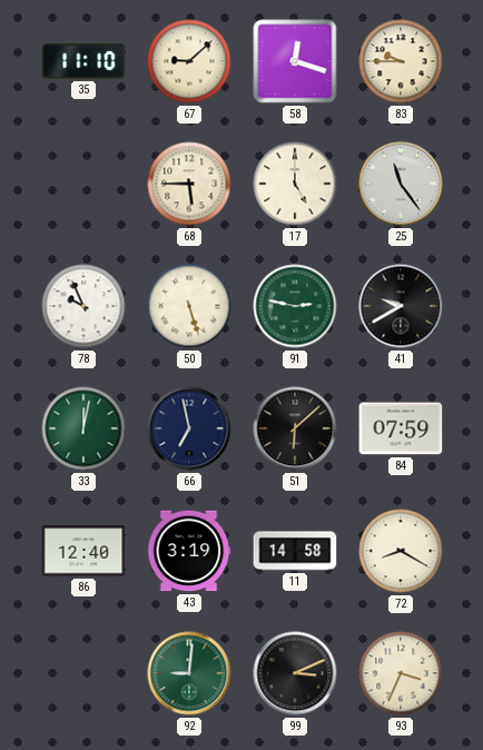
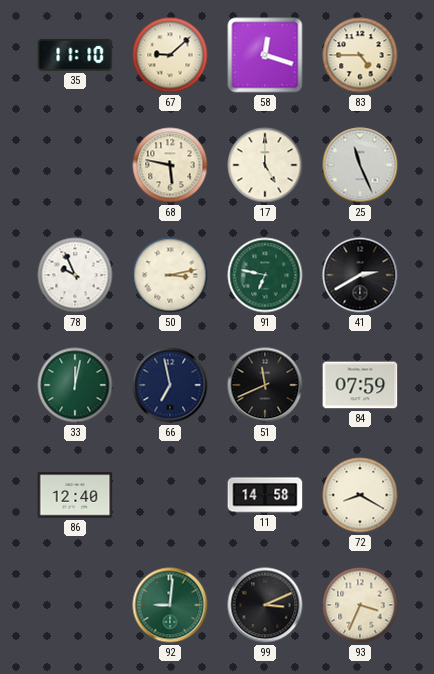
83: 9:45 -> 4:45
68: 5:45 -> 5:47
25: 11:24 -> 11:26
50: 5:27 -> 3:13
91: 2:47 -> 6:47
41: 9:40 -> 2:40
51: 6:08 -> 11:41
43: 3:19 -> none
